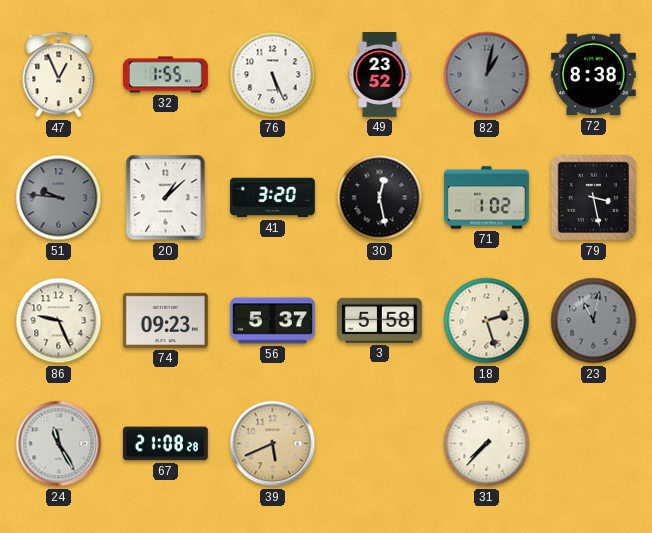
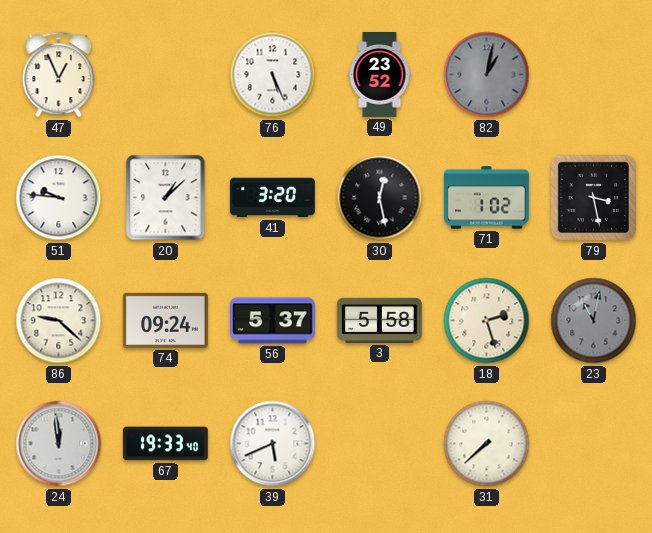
32: 1:55 -> none
72: 8:38 -> none
51 dial: grey -> white
86: 9:26 -> 9:22
74: 09:23 -> 09:24
24: 11:25 -> 11:59
67: 21:08 -> 19:33
39 dial: champagne -> white
31: 7:37 -> 7:38
